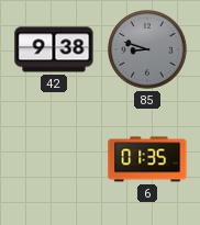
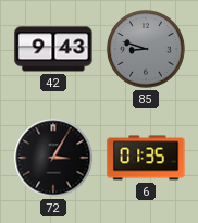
42: 9:38 -> 9:43
72: none -> 3:05
